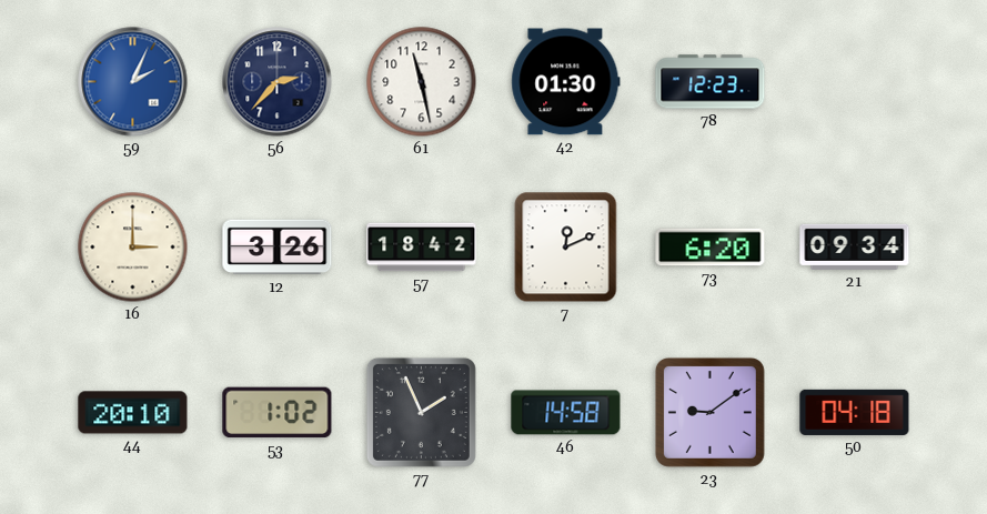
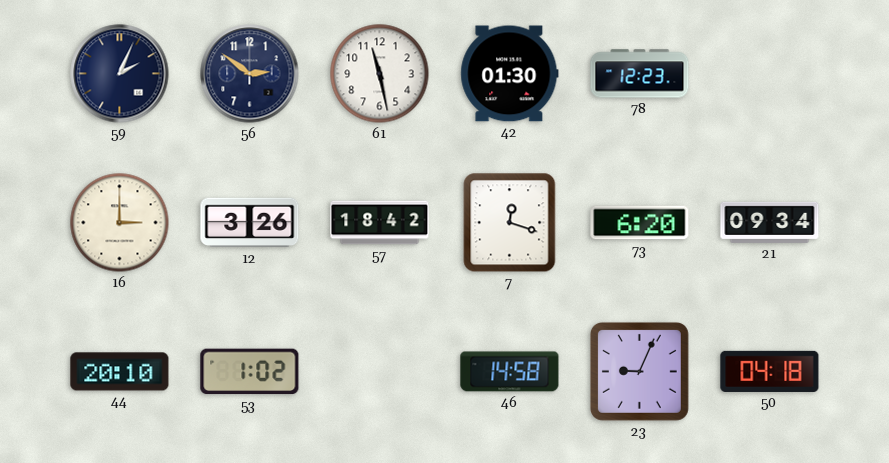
59 dial: blue -> navy
56: 2:37 -> 2:51
7: 12:11 -> 12:18
77: 1:56 -> none
23: 9:09 -> 9:04
